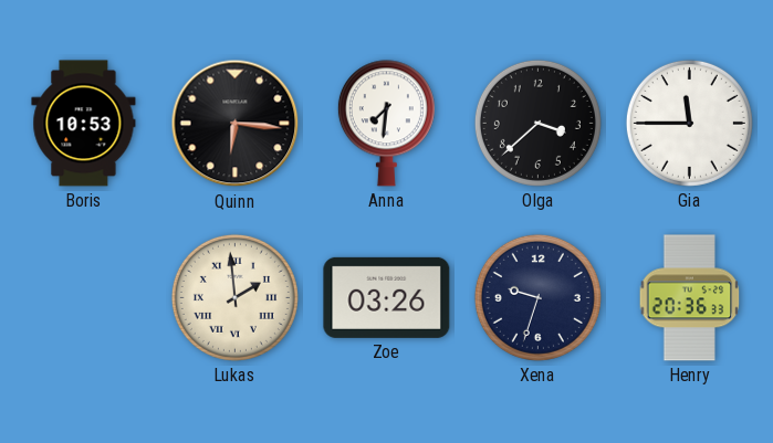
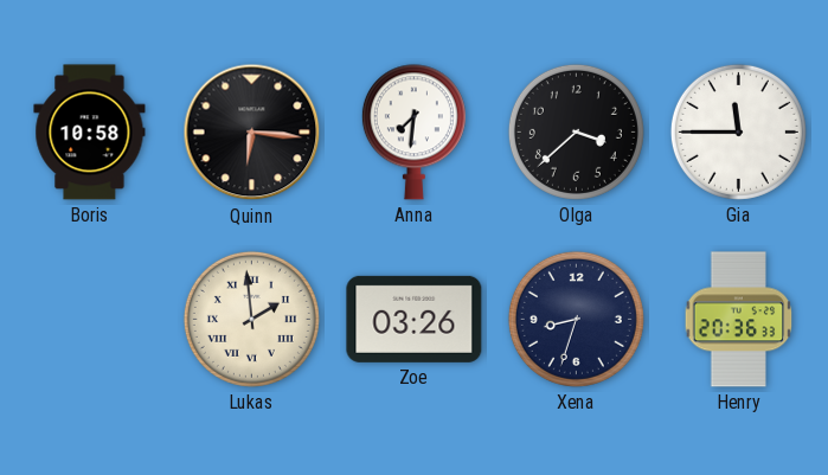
Boris: 10:53 -> 10:58
Xena: 9:33 -> 8:33
